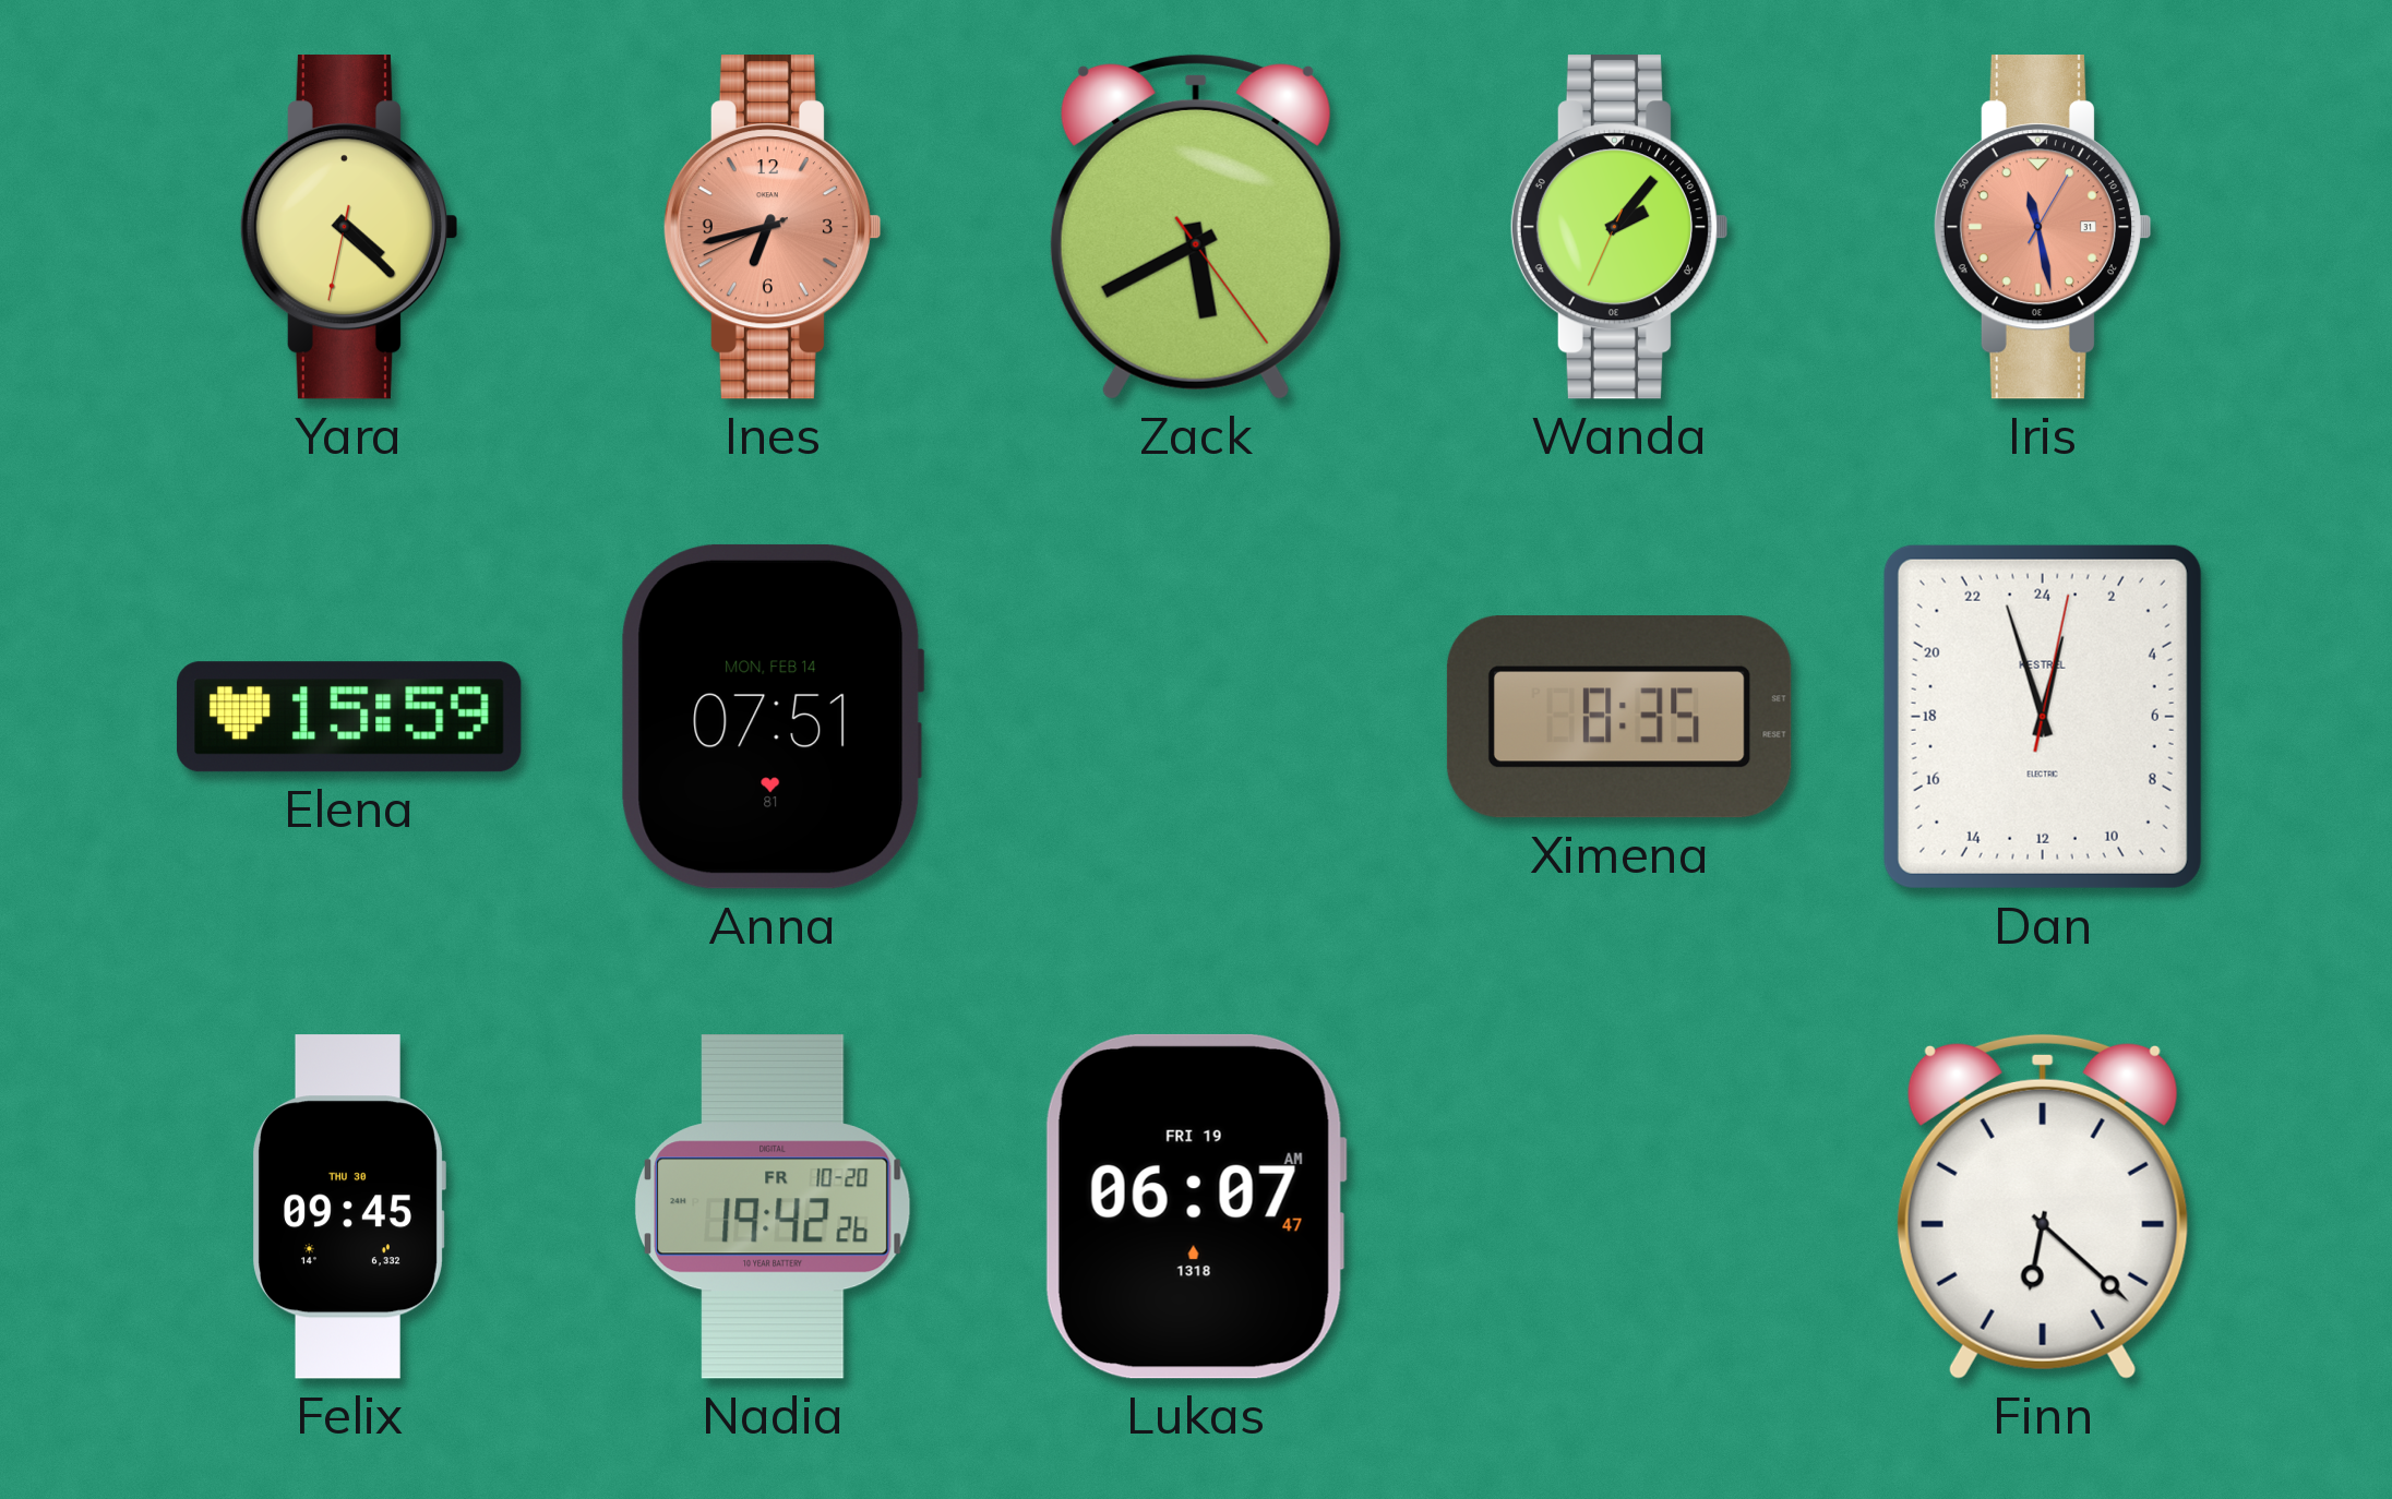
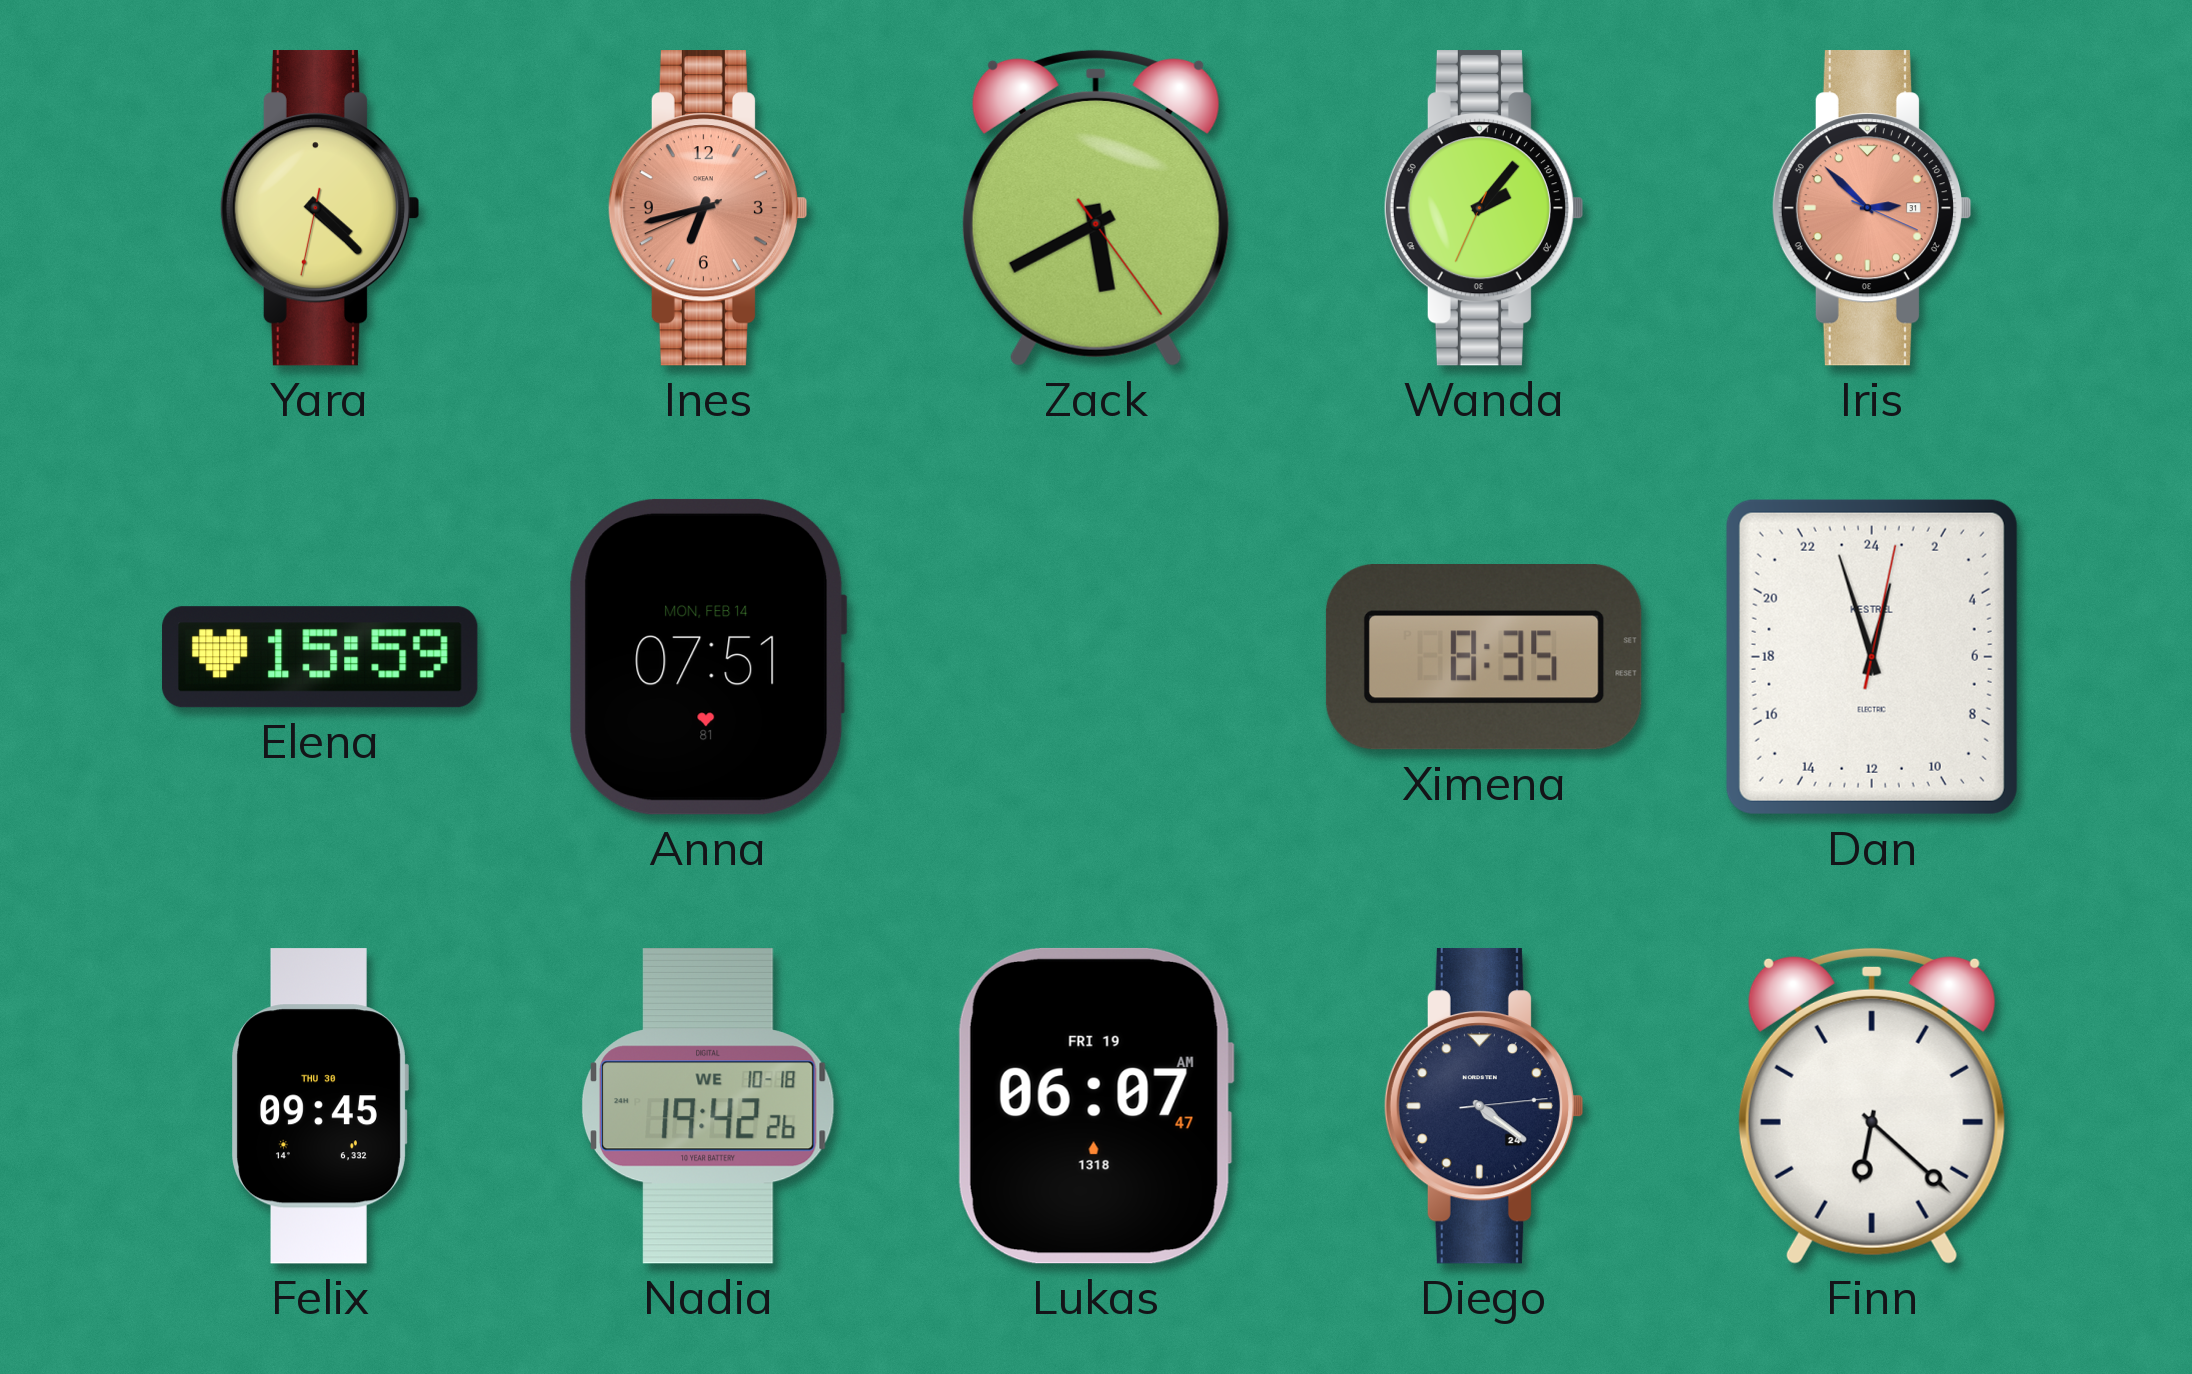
Iris: 11:28 -> 2:52
Nadia date: FR 10-20 -> WE 10-18
Diego: none -> 4:21
